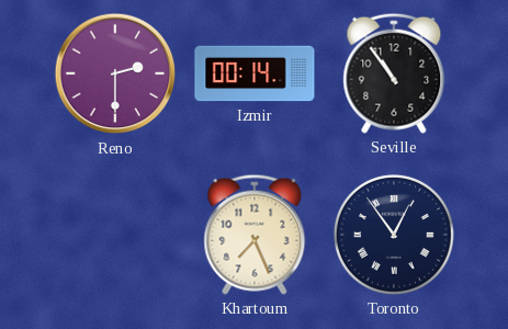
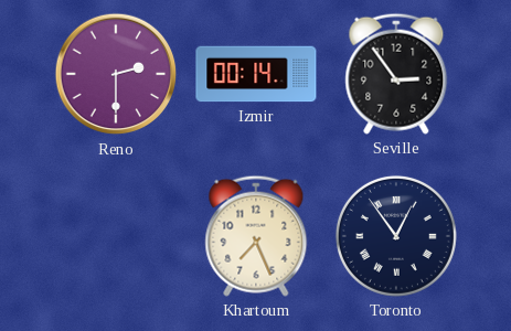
Seville: 10:54 -> 2:54
